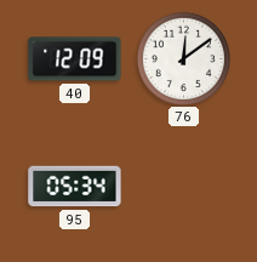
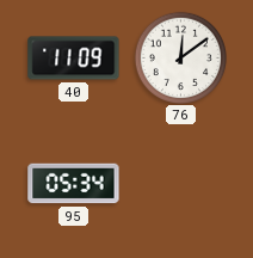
40: 12:09 -> 11:09
